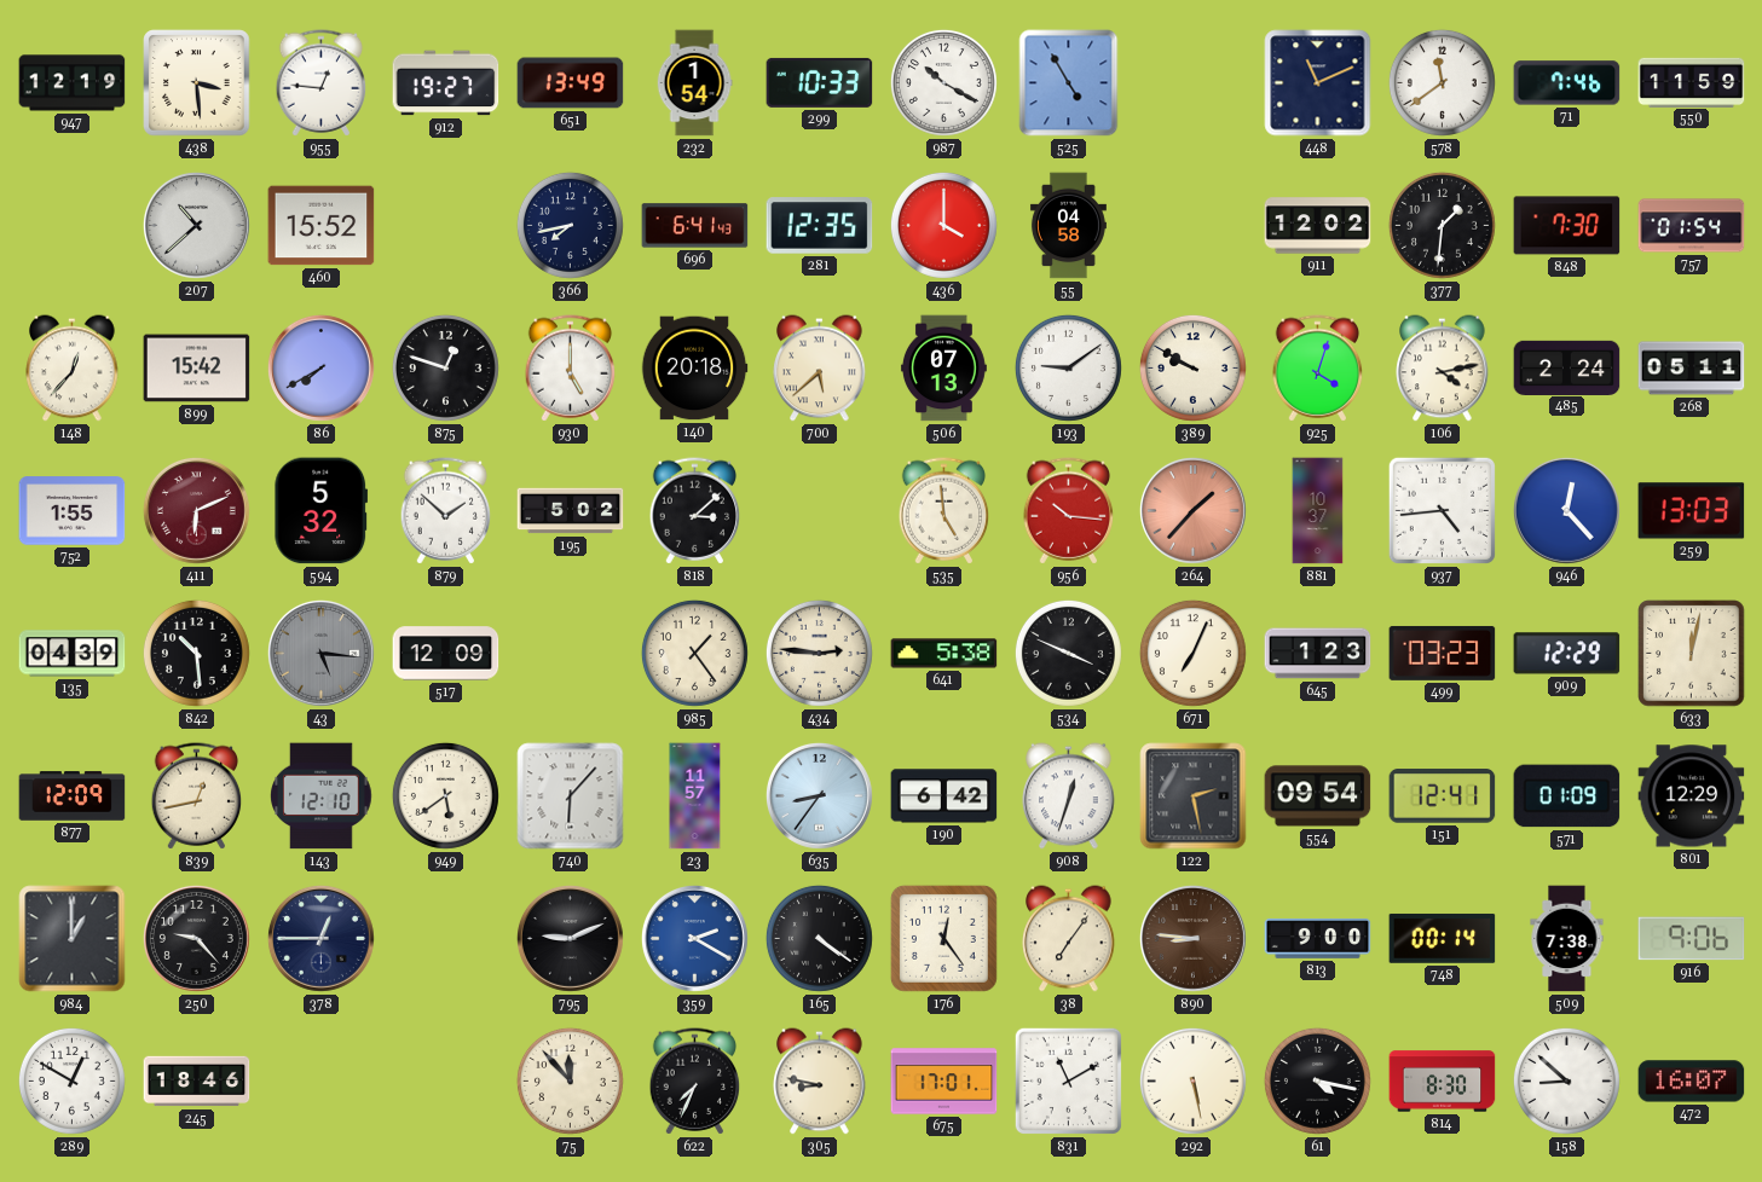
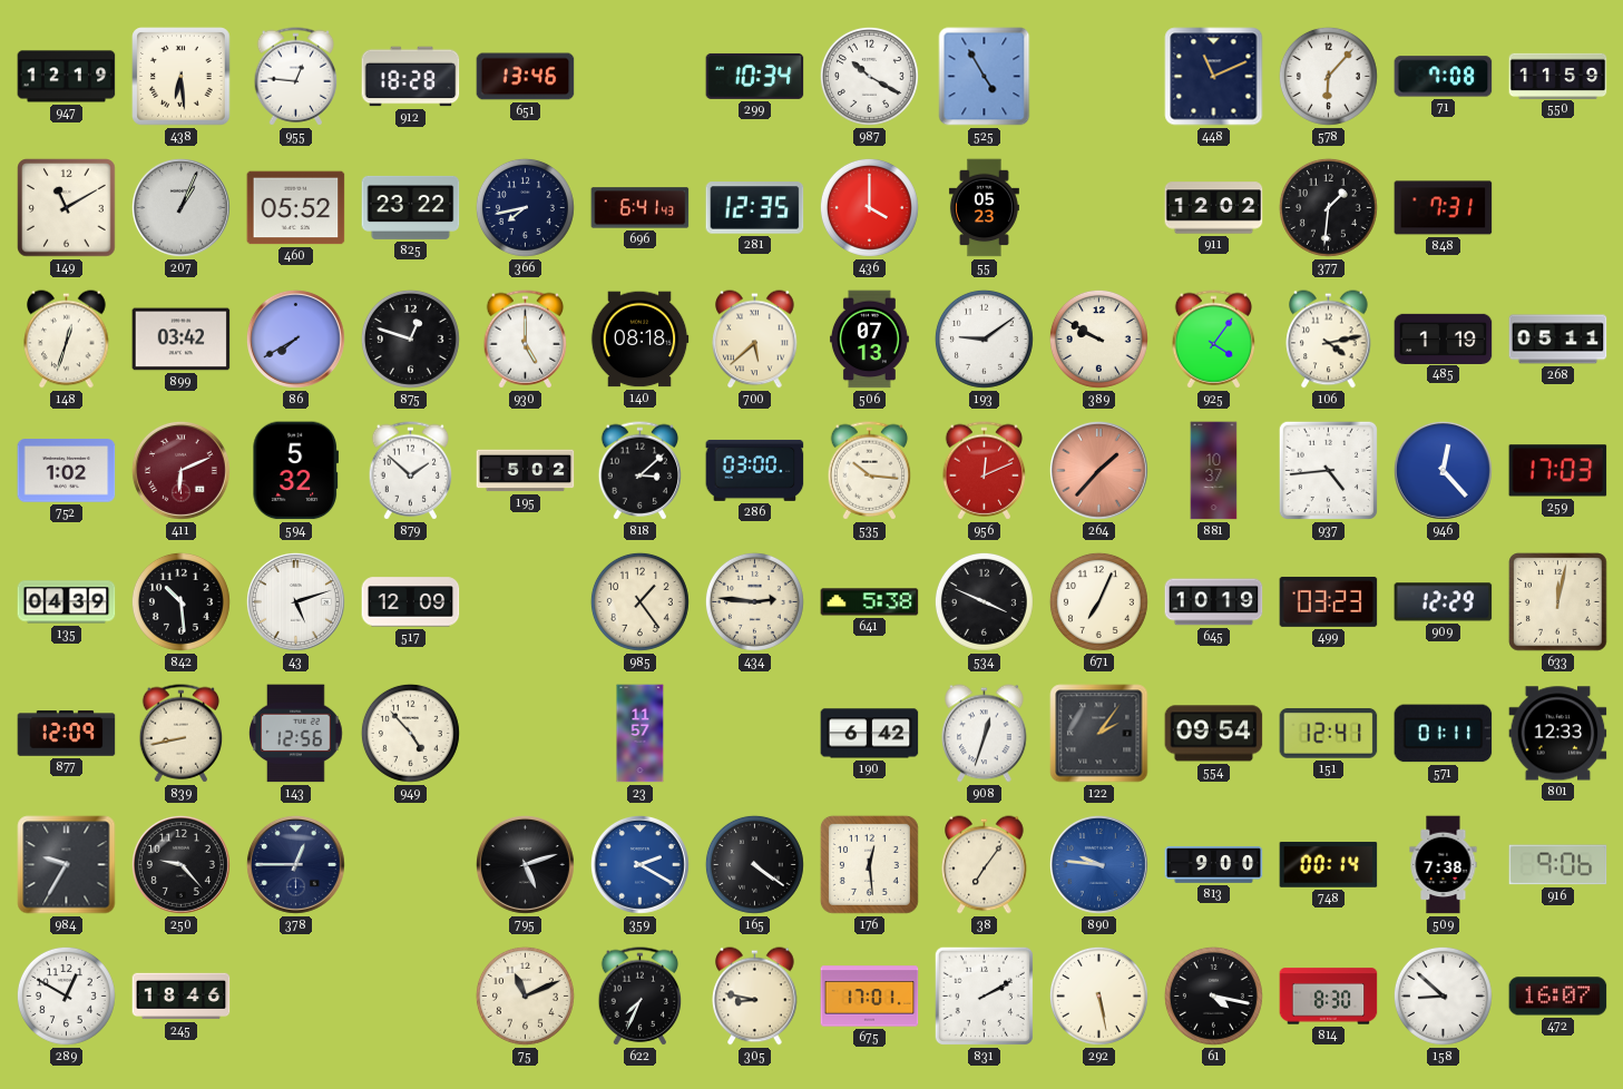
438: 3:29 -> 6:29
912: 19:27 -> 18:28
651: 13:49 -> 13:46
232: 1:54 -> none
299: 10:33 -> 10:34
578: 11:39 -> 6:07
71: 7:46 -> 7:08
149: none -> 11:10
207: 10:38 -> 1:04
460: 15:52 -> 05:52
825: none -> 23:22
55: 04:58 -> 05:23
848: 7:30 -> 7:31
757: 01:54 -> none
148: 12:37 -> 12:33
899: 15:42 -> 03:42
140: 20:18 -> 08:18
925: 4:03 -> 4:06
485: 2:24 -> 1:19
752: 1:55 -> 1:02
286: none -> 03:00
535: 4:59 -> 10:16
956: 10:16 -> 12:11
259: 13:03 -> 17:03
43: 5:16 -> 5:12
43 dial: grey -> white
645: 1:23 -> 10:19
839: 12:43 -> 8:43
143: 12:10 -> 12:56
949: 5:39 -> 4:53
740: 6:07 -> none
635: 8:36 -> none
122: 2:28 -> 2:06
571: 01:09 -> 01:11
801: 12:29 -> 12:33
984: 1:00 -> 9:35
795: 9:11 -> 5:12
176: 12:24 -> 12:29
890: 8:46 -> 9:46
890 dial: brown -> blue
75: 11:53 -> 11:11
831: 11:10 -> 2:10
